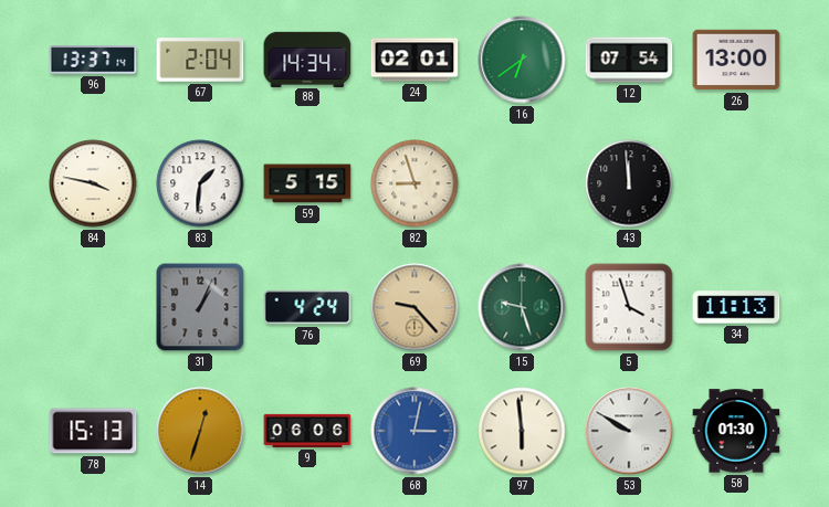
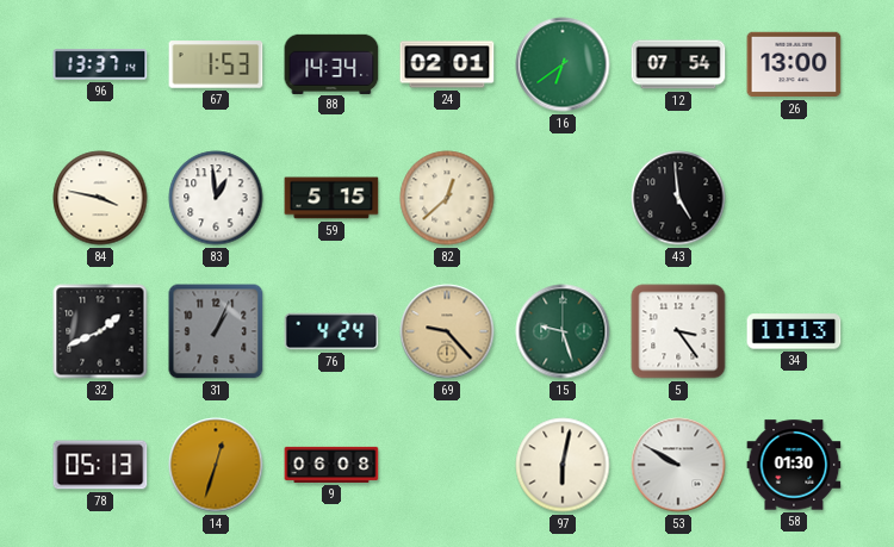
67: 2:04 -> 1:53
83: 1:31 -> 12:59
82: 8:57 -> 12:38
43: 11:59 -> 4:59
32: none -> 1:41
5: 3:57 -> 3:24
78: 15:13 -> 05:13
9: 06:06 -> 06:08
68: 3:02 -> none
97: 5:59 -> 6:02
